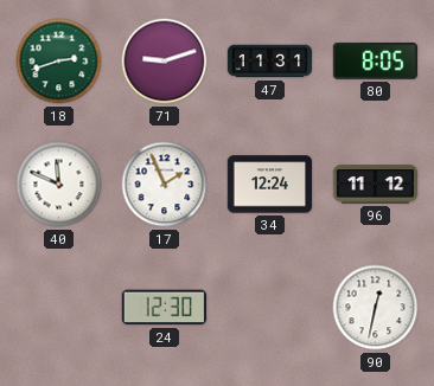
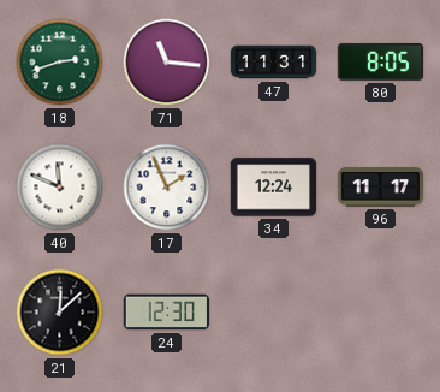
71: 9:12 -> 11:16
96: 11:12 -> 11:17
21: none -> 12:08
90: 12:32 -> none
